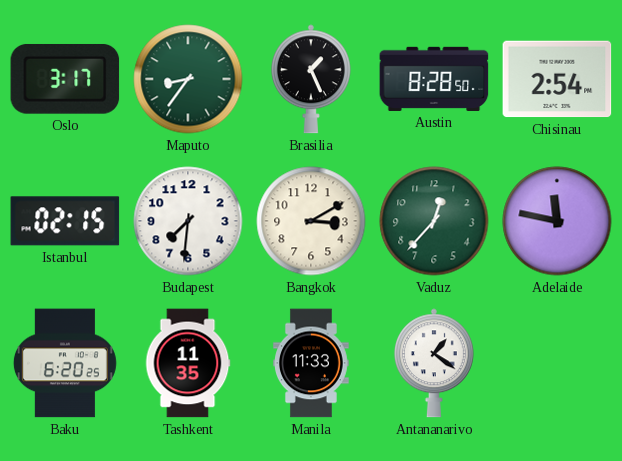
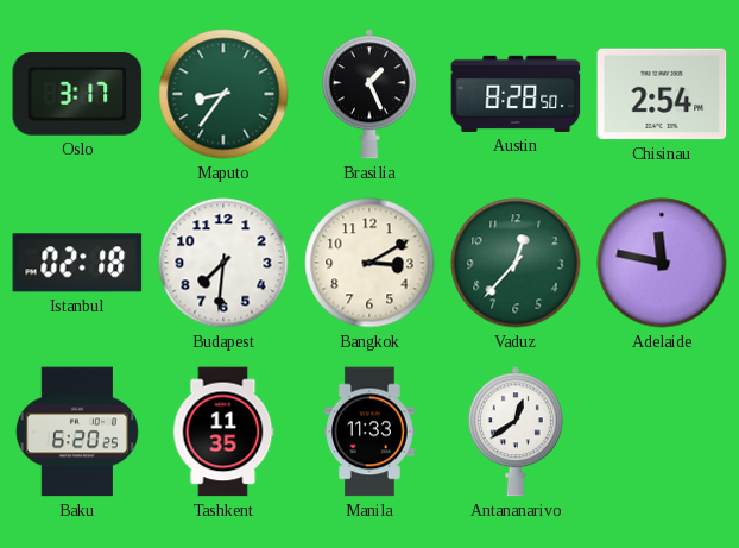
Istanbul: 02:15 -> 02:18
Antananarivo: 1:21 -> 12:39
